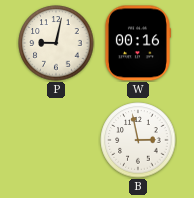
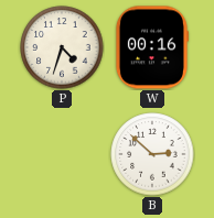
P: 9:02 -> 4:33
B: 2:58 -> 2:52
